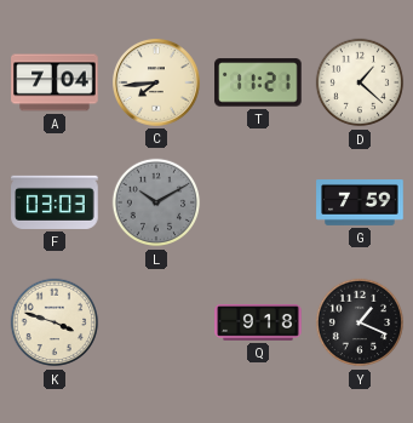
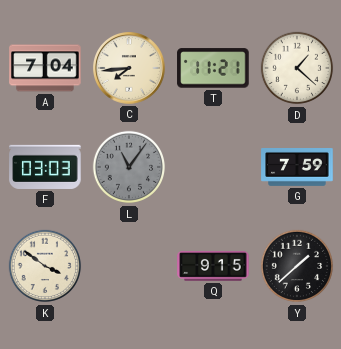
L: 10:10 -> 11:06
K: 3:48 -> 3:51
Q: 9:18 -> 9:15
Y: 1:19 -> 1:38
